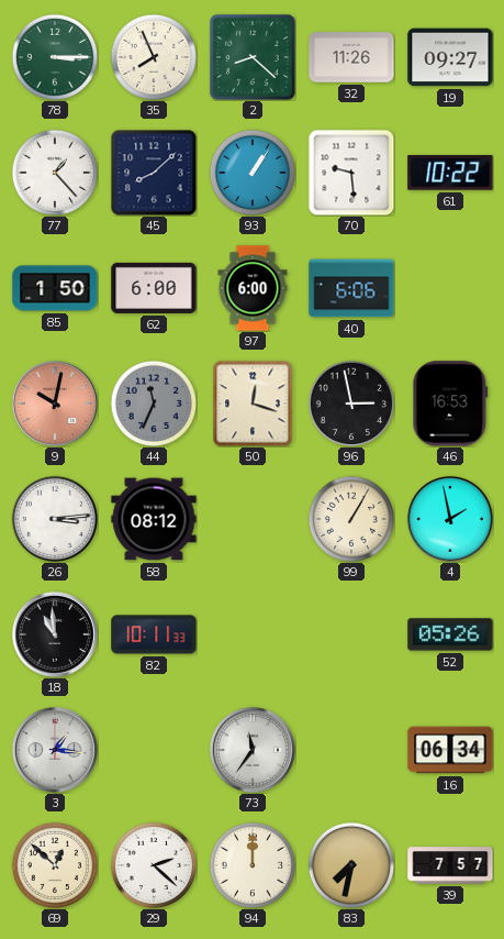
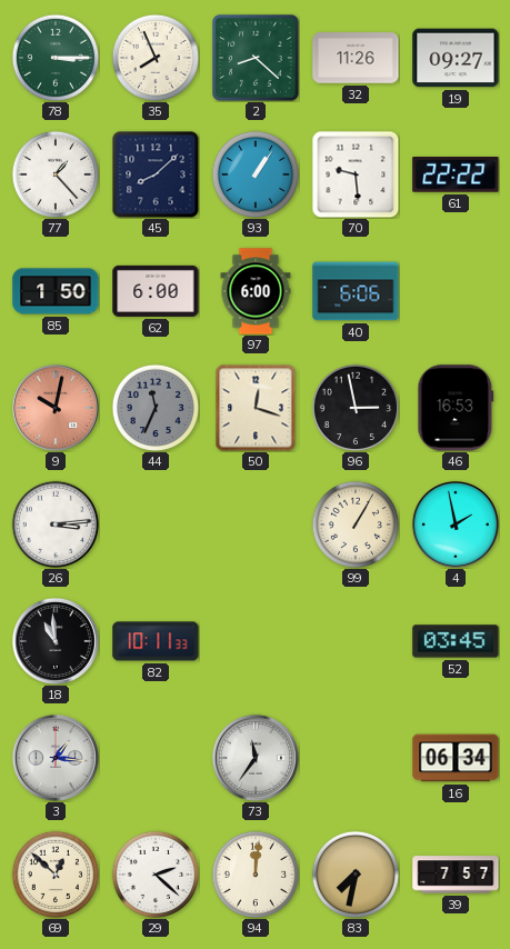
61: 10:22 -> 22:22
58: 08:12 -> none
52: 05:26 -> 03:45
94: 12:00 -> 12:01
